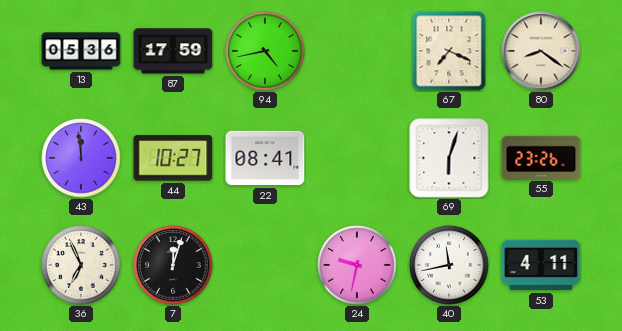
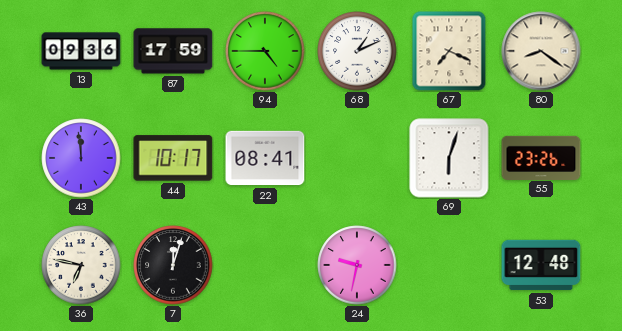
13: 05:36 -> 09:36
94: 4:43 -> 4:45
68: none -> 1:11
44: 10:27 -> 10:17
36: 6:56 -> 6:47
40: 11:43 -> none
53: 4:11 -> 12:48
